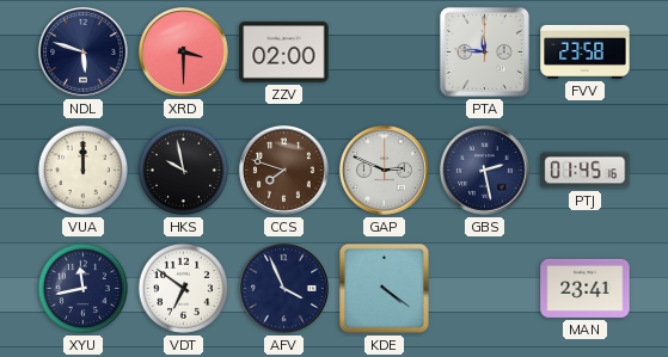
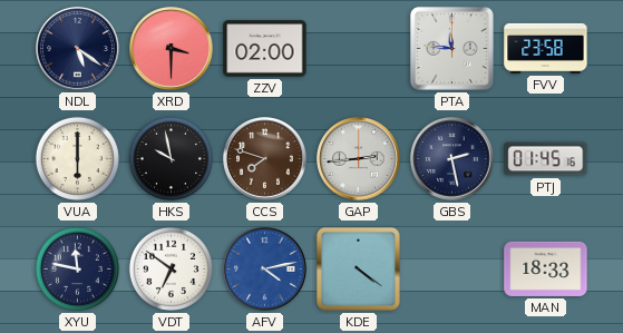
NDL: 5:48 -> 5:21
VUA: 12:00 -> 6:00
GAP: 2:49 -> 2:44
XYU: 11:43 -> 11:47
AFV: 3:56 -> 4:13
AFV dial: navy -> blue
MAN: 23:41 -> 18:33
